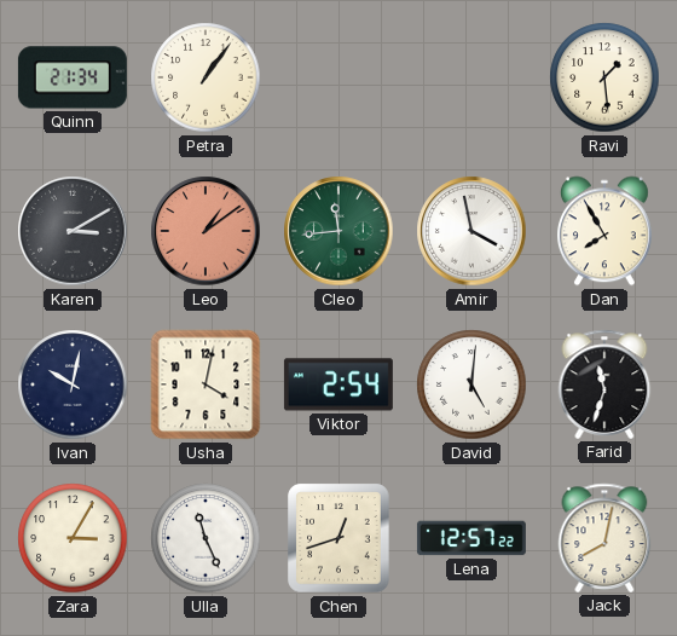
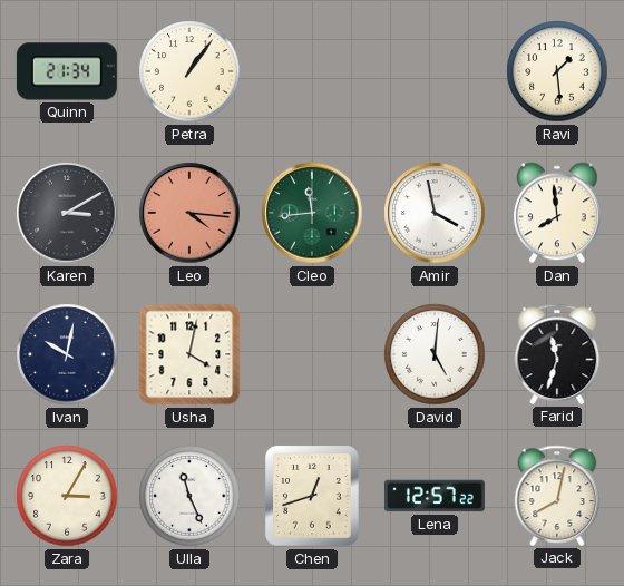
Leo: 1:09 -> 4:16
Dan: 7:55 -> 7:59
Viktor: 2:54 -> none
